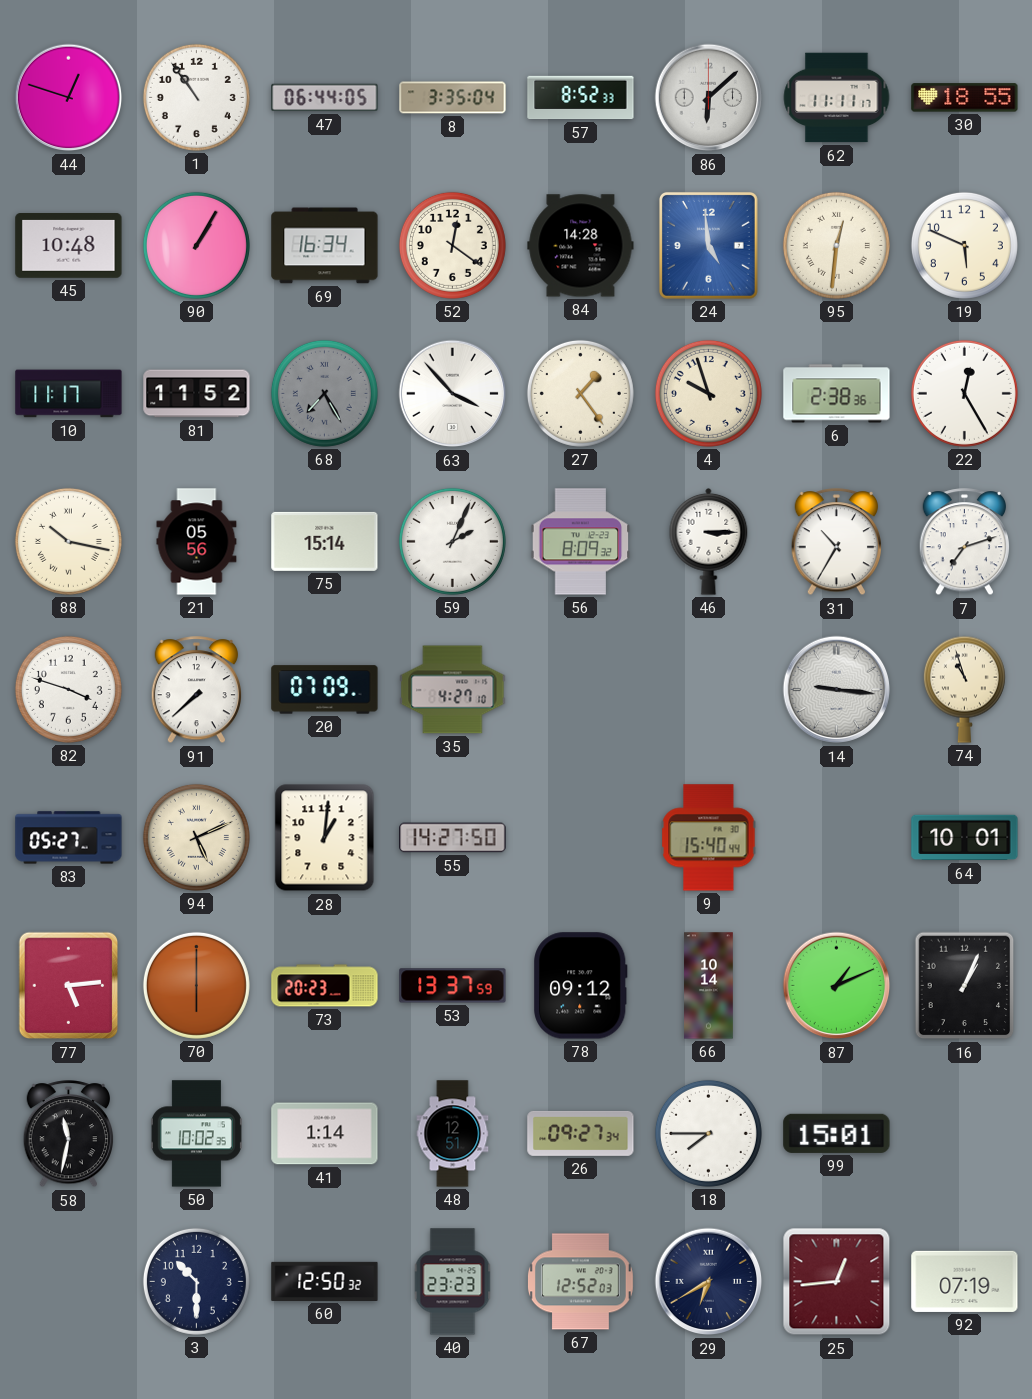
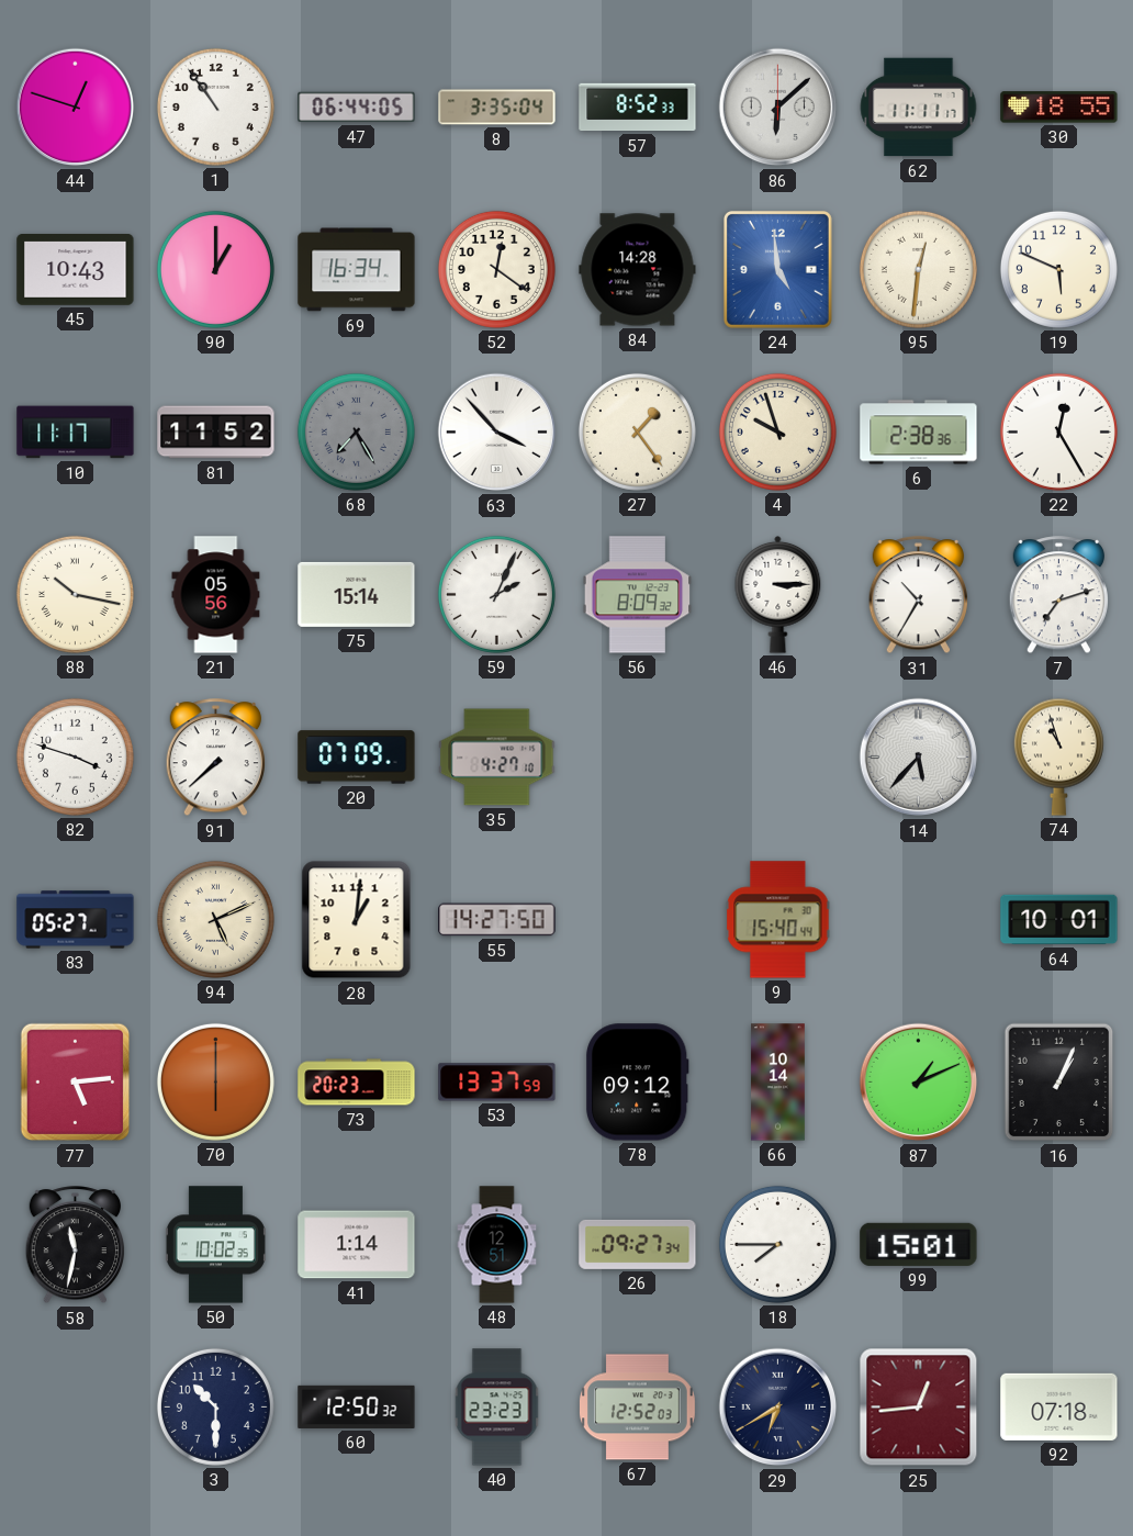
45: 10:48 -> 10:43
90: 1:05 -> 1:00
14: 9:16 -> 5:37
92: 07:19 -> 07:18
